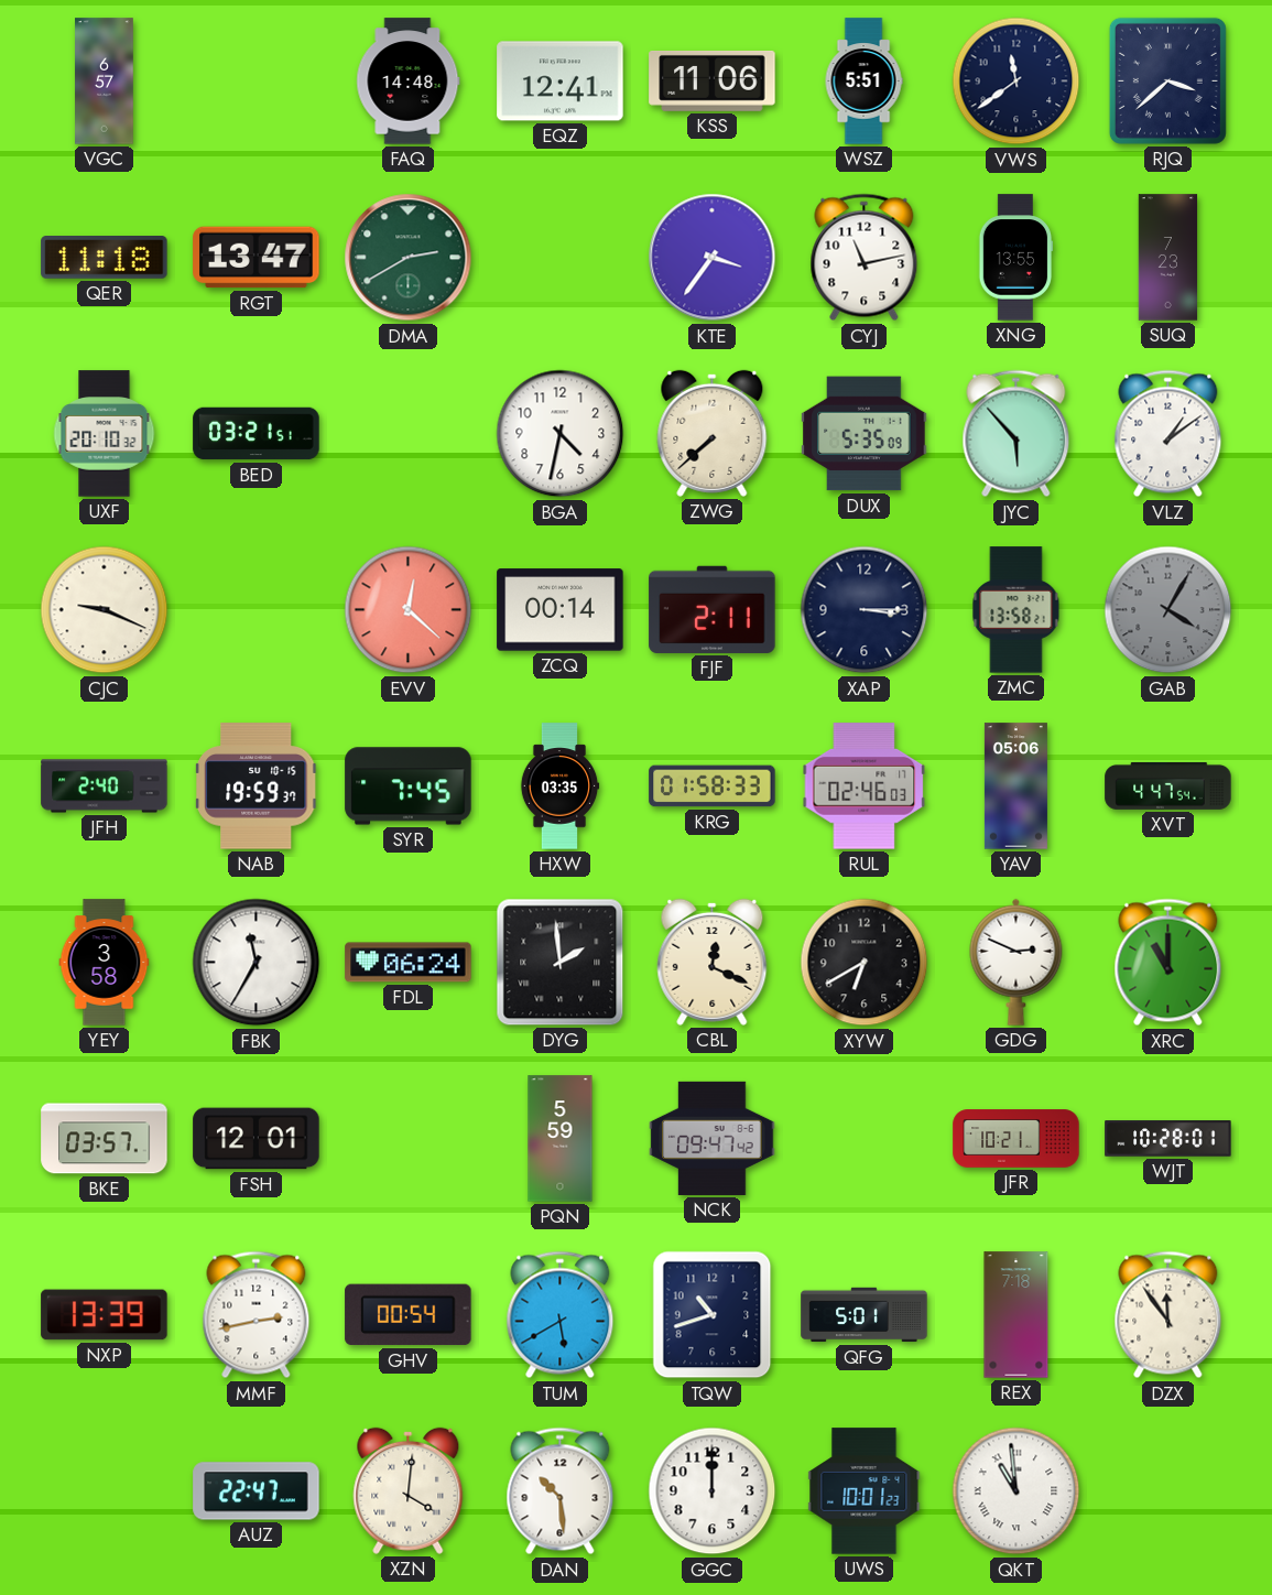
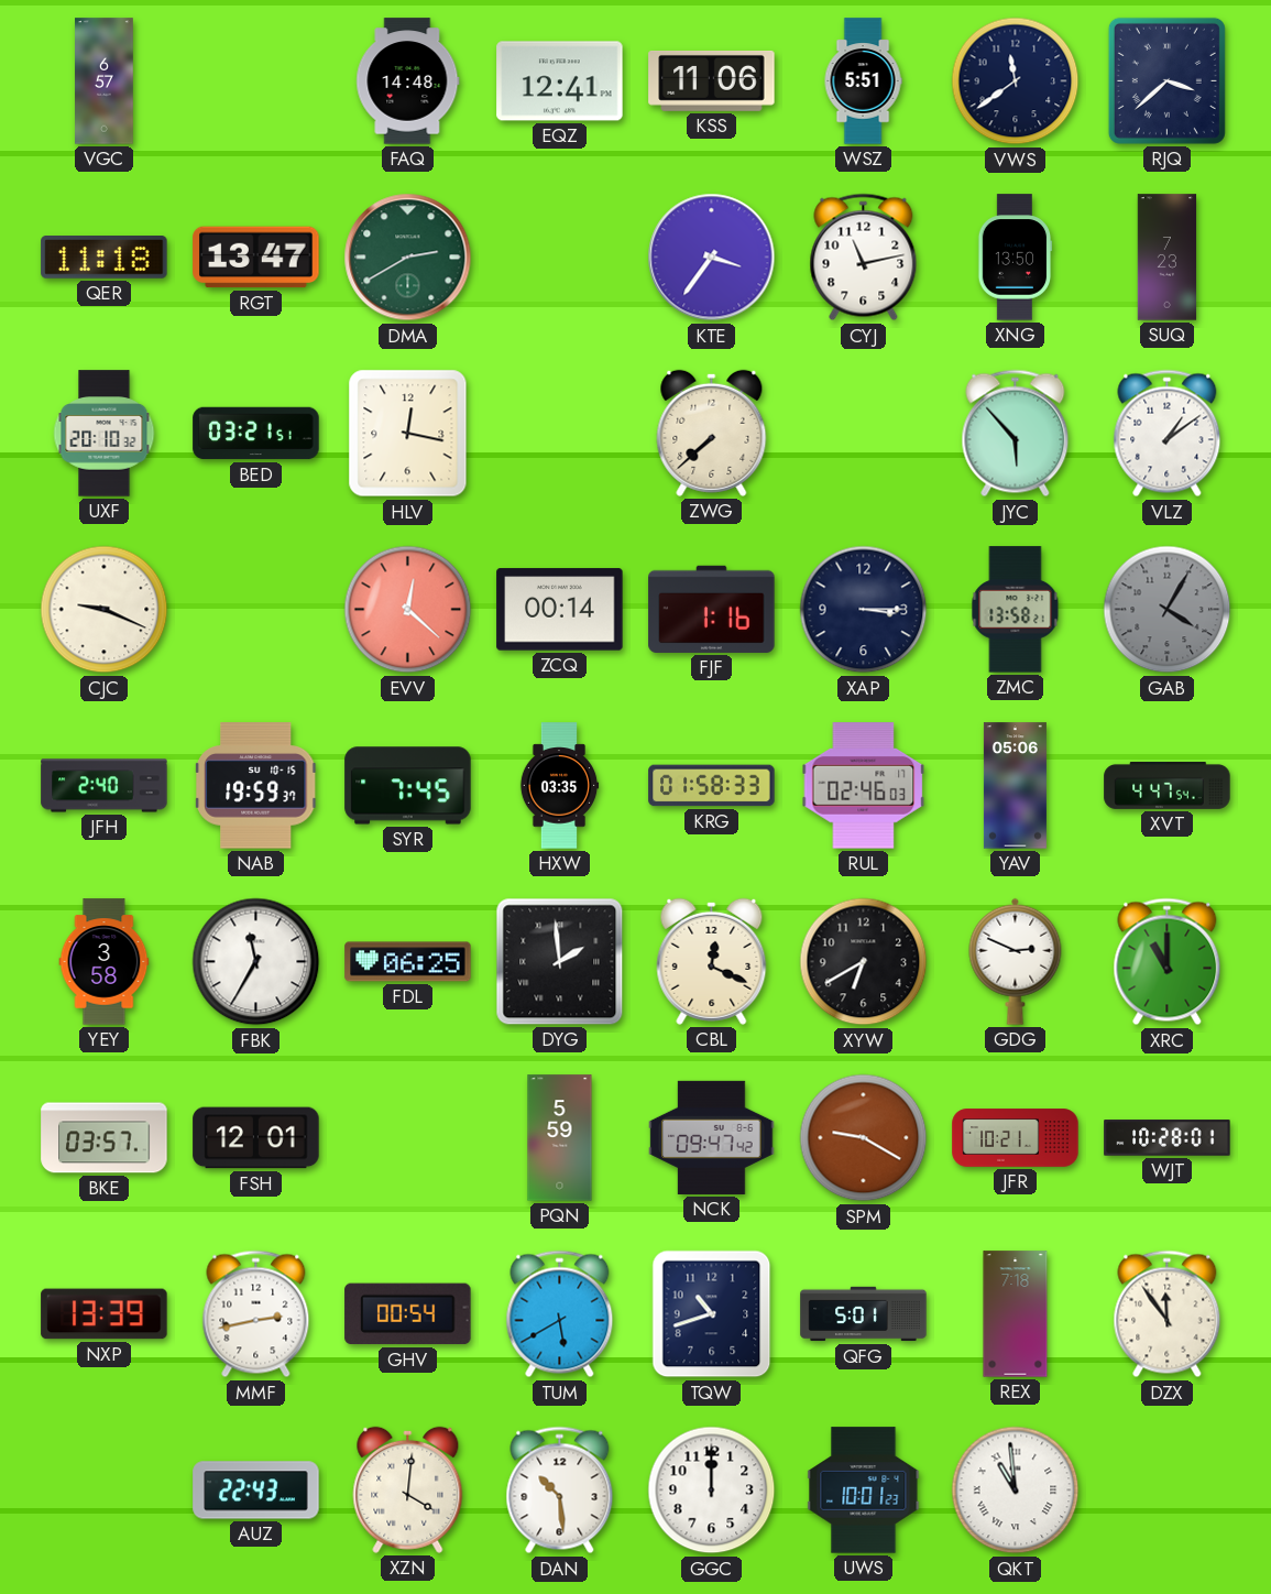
XNG: 13:55 -> 13:50
HLV: none -> 12:17
BGA: 4:32 -> none
DUX: 5:35 -> none
FJF: 2:11 -> 1:16
FDL: 06:24 -> 06:25
SPM: none -> 9:20
AUZ: 22:47 -> 22:43
